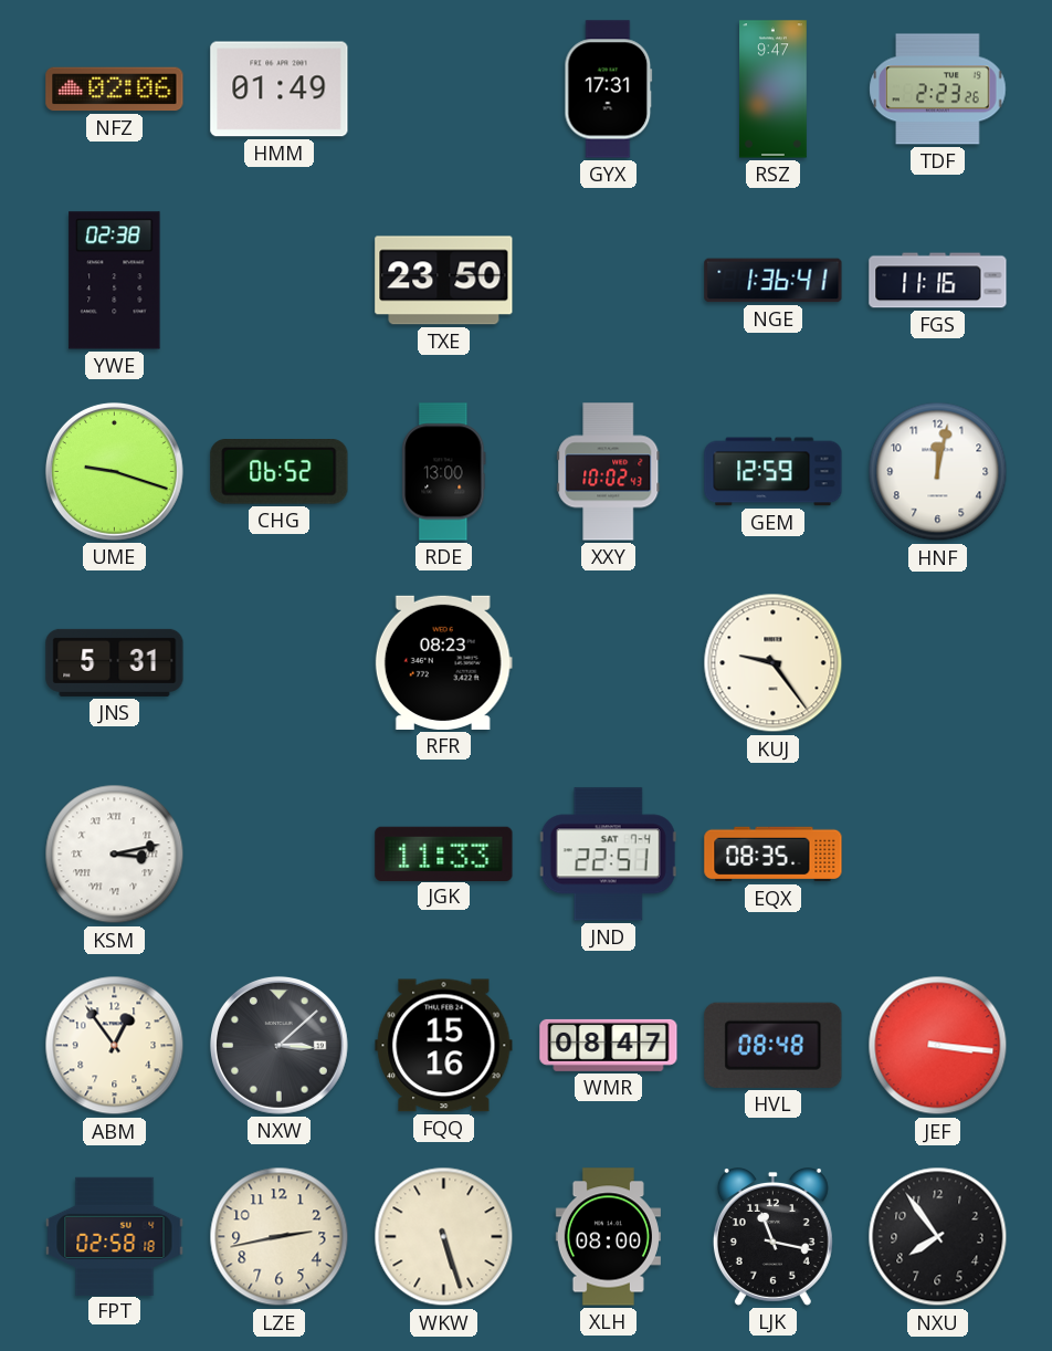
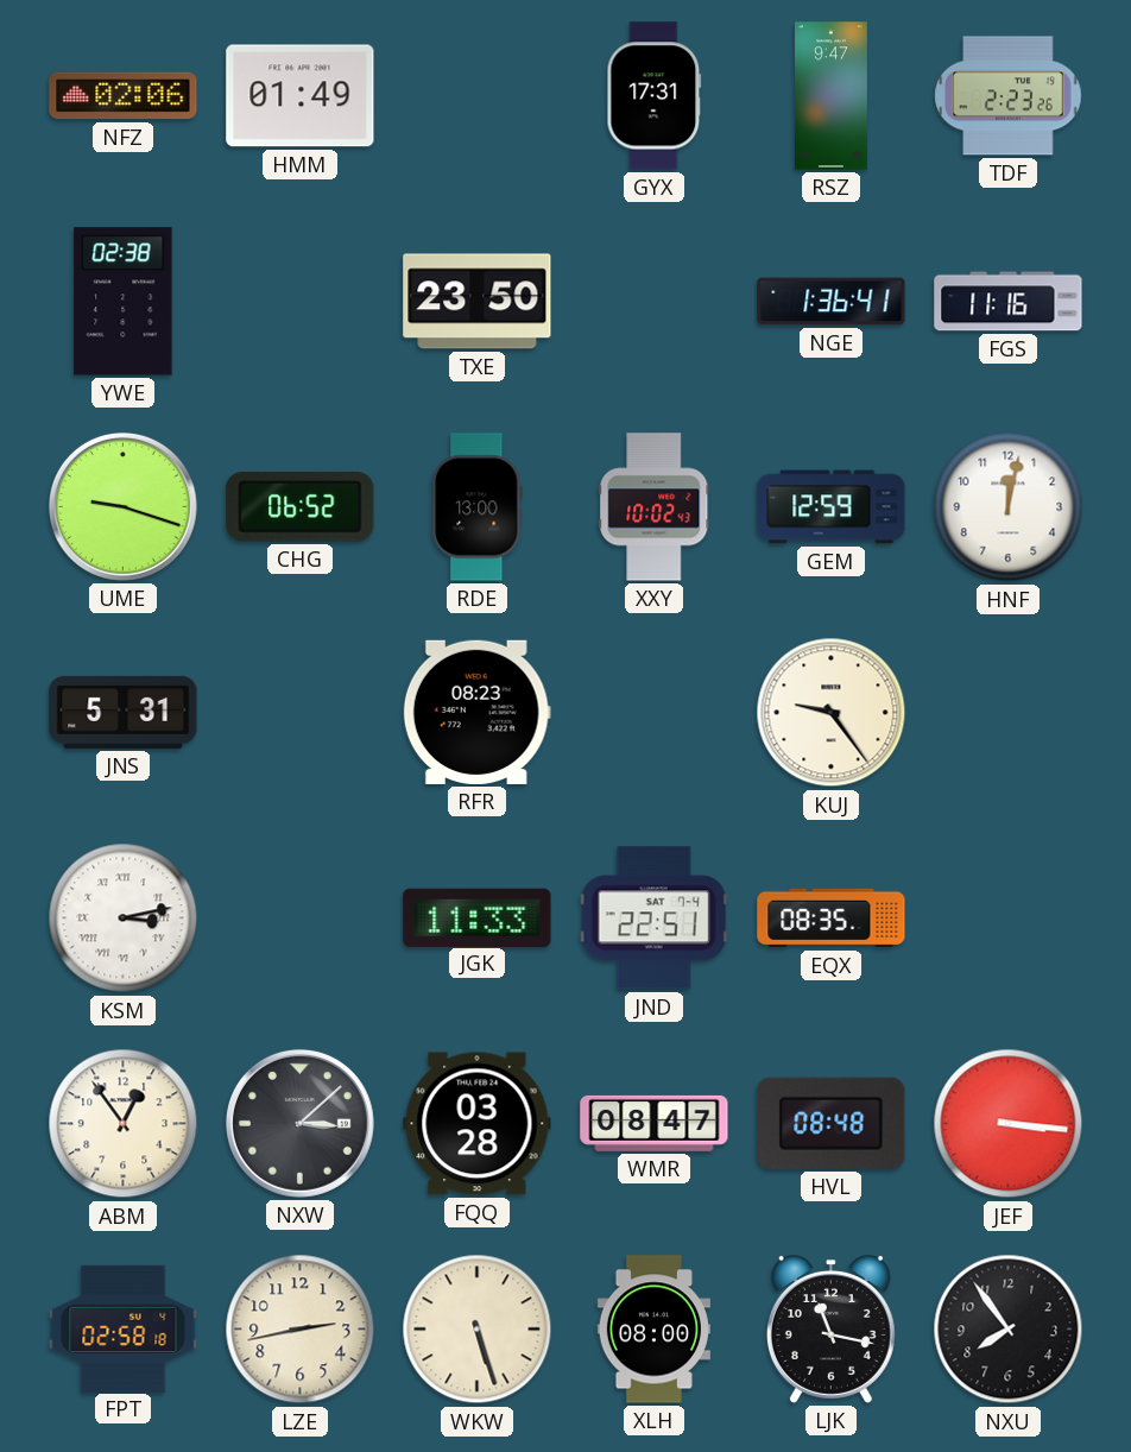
FQQ: 15:16 -> 03:28
